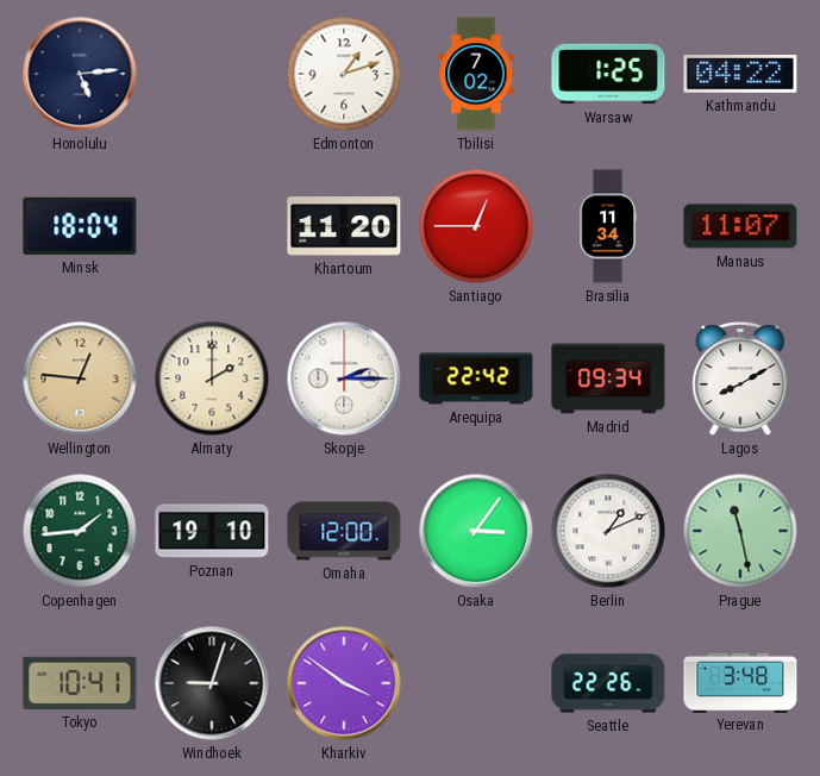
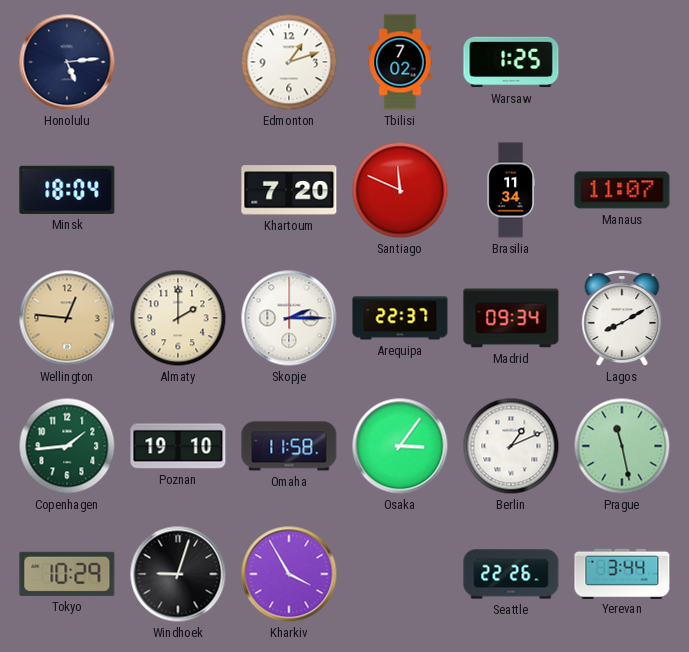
Kathmandu: 04:22 -> none
Khartoum: 11:20 -> 7:20
Santiago: 12:45 -> 11:49
Arequipa: 22:42 -> 22:37
Omaha: 12:00 -> 11:58
Tokyo: 10:41 -> 10:29
Kharkiv: 3:51 -> 3:55
Yerevan: 3:48 -> 3:44
